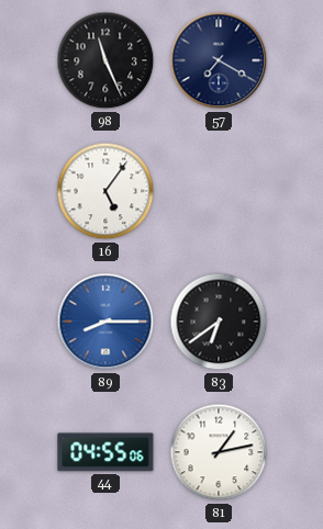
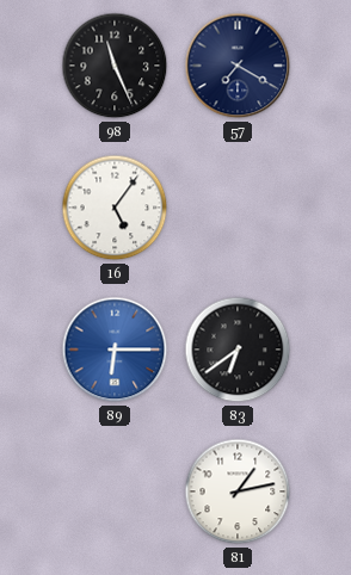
89: 8:15 -> 6:15
44: 04:55 -> none
